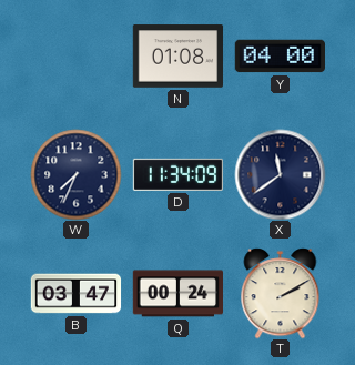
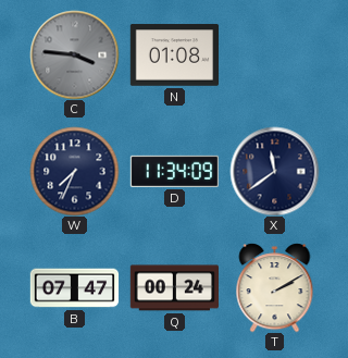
C: none -> 3:46
Y: 04:00 -> none
B: 03:47 -> 07:47
